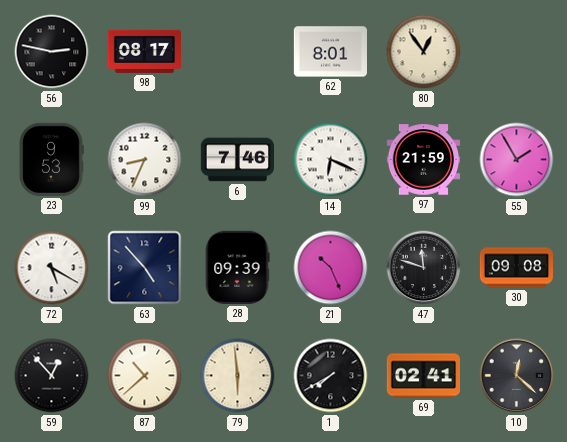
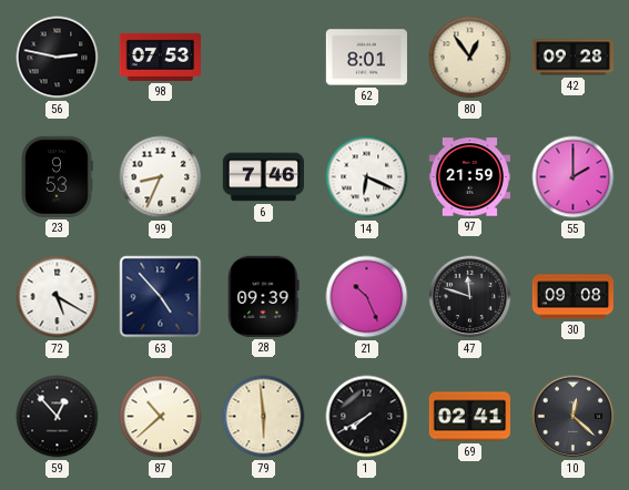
98: 08:17 -> 07:53
42: none -> 09:28
55: 1:55 -> 2:00
